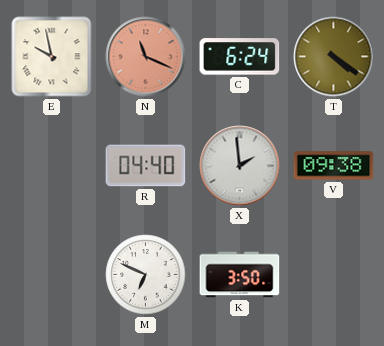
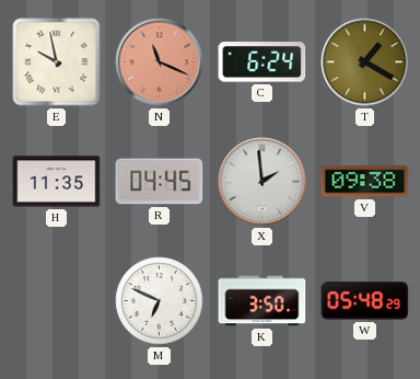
T: 4:21 -> 1:20
H: none -> 11:35
R: 04:40 -> 04:45
W: none -> 05:48
